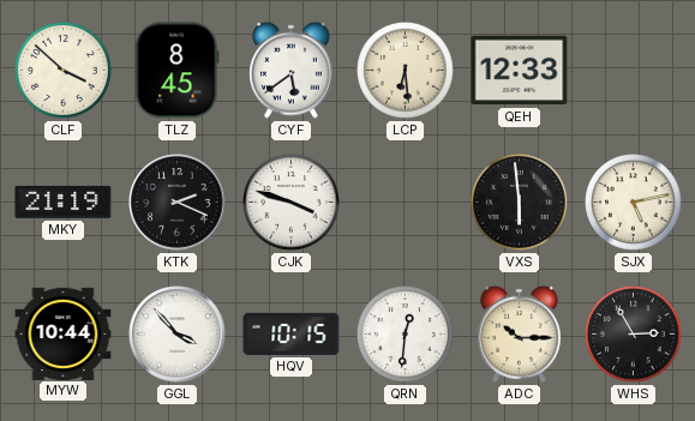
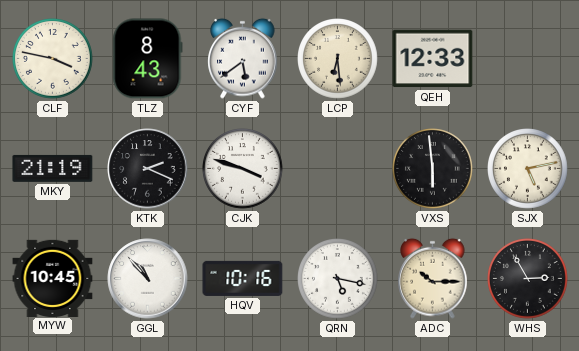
CLF: 3:52 -> 3:47
TLZ: 8:45 -> 8:43
MYW: 10:44 -> 10:45
GGL: 3:53 -> 10:53
HQV: 10:15 -> 10:16
QRN: 12:31 -> 5:17
